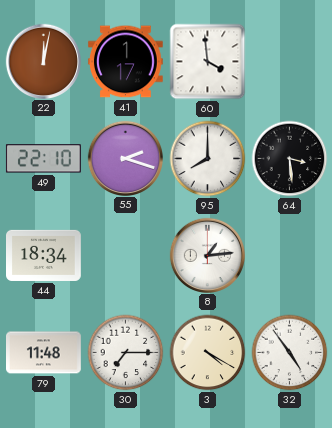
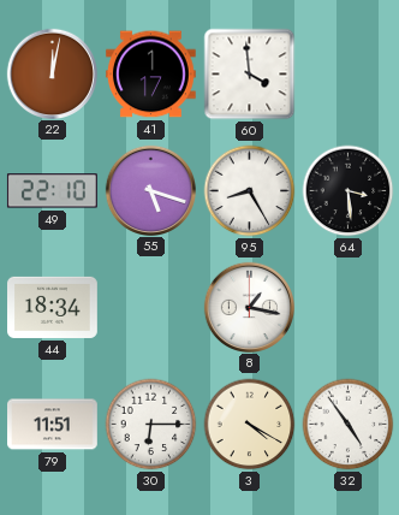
55: 2:18 -> 5:18
95: 8:00 -> 8:25
8: 1:14 -> 1:17
79: 11:48 -> 11:51
30: 7:15 -> 6:15
